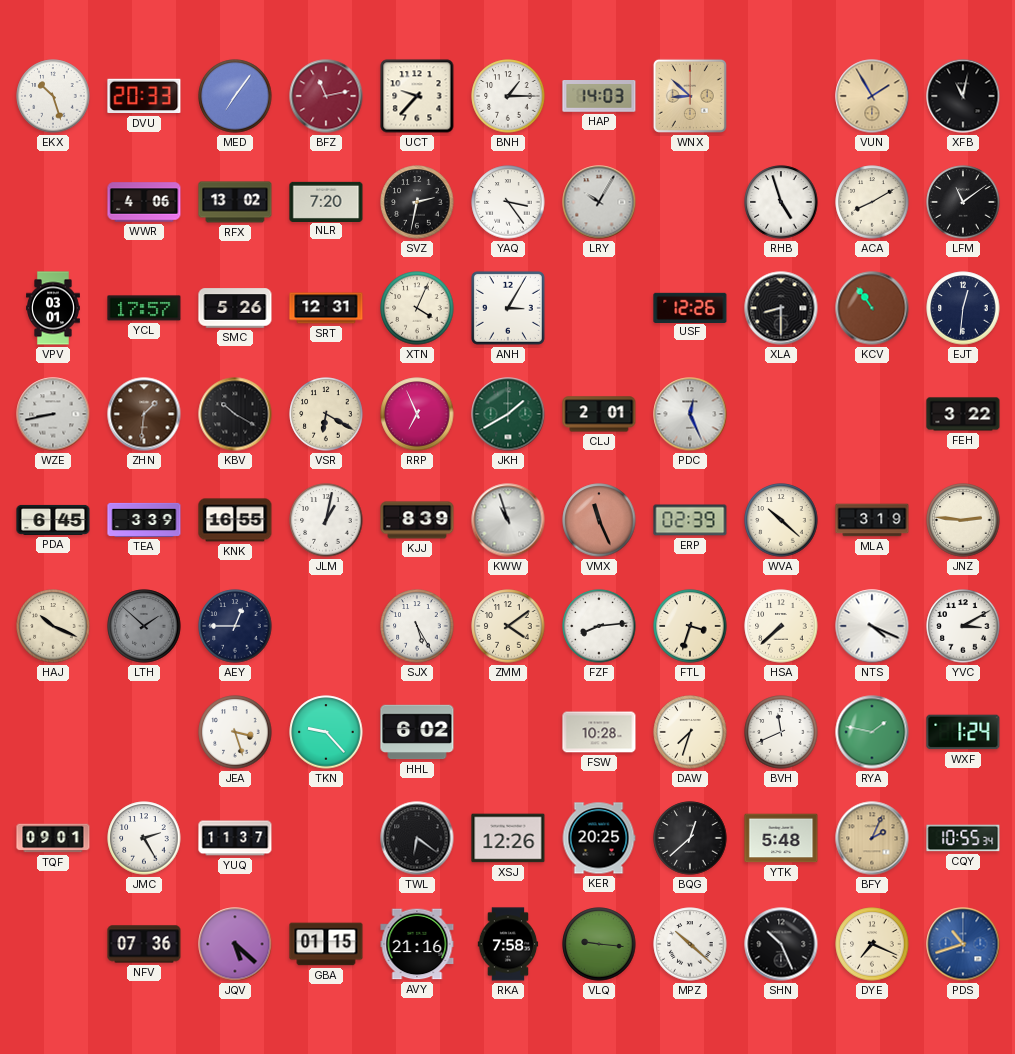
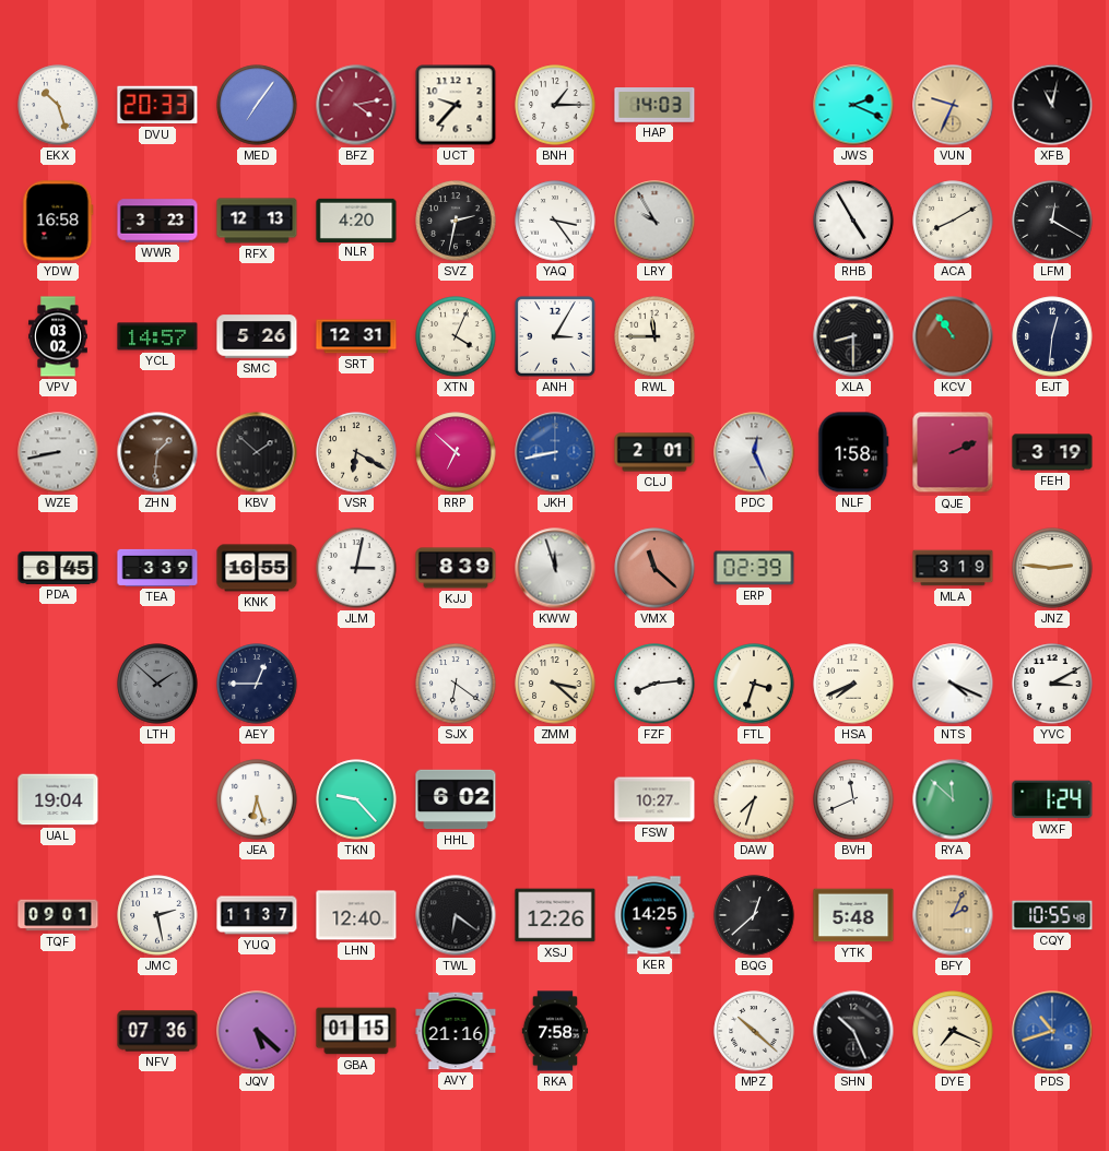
BFZ: 11:13 -> 4:13
WNX: 8:52 -> none
JWS: none -> 2:19
VUN: 1:55 -> 9:34
YDW: none -> 16:58
WWR: 4:06 -> 3:23
RFX: 13:02 -> 12:13
NLR: 7:20 -> 4:20
LRY: 10:05 -> 9:55
RHB: 4:57 -> 4:55
LFM: 11:09 -> 12:20
VPV: 03:01 -> 03:02
YCL: 17:57 -> 14:57
RWL: none -> 11:45
USF: 12:26 -> none
KBV: 10:20 -> 1:52
RRP: 6:56 -> 6:52
JKH: 1:40 -> 8:43
JKH dial: green -> blue
NLF: none -> 1:58
QJE: none -> 2:11
FEH: 3:22 -> 3:19
JLM: 1:02 -> 3:02
KWW: 10:57 -> 11:57
VMX: 11:26 -> 11:22
WVA: 10:22 -> none
HAJ: 10:19 -> none
SJX: 5:25 -> 6:21
ZMM: 4:09 -> 3:22
HSA: 7:38 -> 7:41
UAL: none -> 19:04
JEA: 3:27 -> 6:27
FSW: 10:28 -> 10:27
RYA: 1:47 -> 11:52
JMC: 2:25 -> 2:28
LHN: none -> 12:40
KER: 20:25 -> 14:25
CQY: 10:55:34 -> 10:55:48
VLQ: 9:16 -> none
